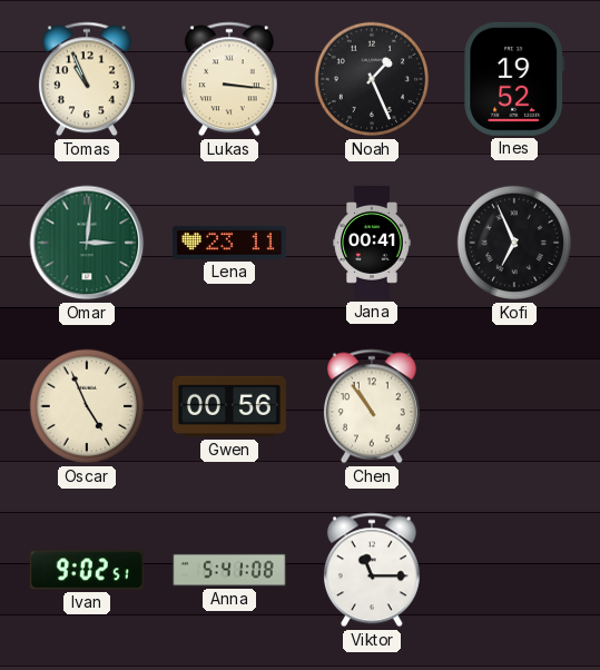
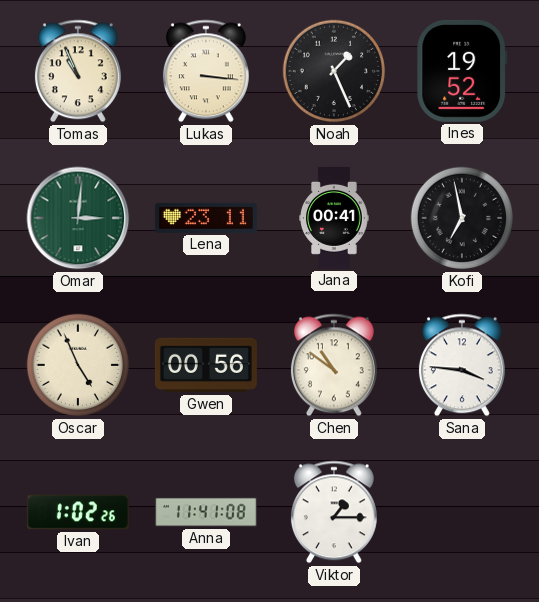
Kofi: 6:56 -> 6:58
Chen: 10:54 -> 10:51
Sana: none -> 3:46
Ivan: 9:02 -> 1:02
Anna: 5:41 -> 11:41
Viktor: 11:15 -> 1:15
